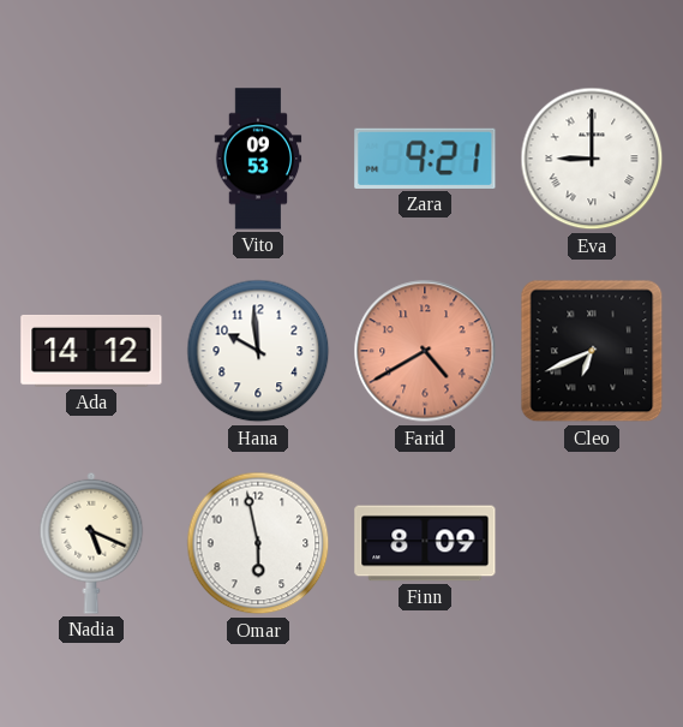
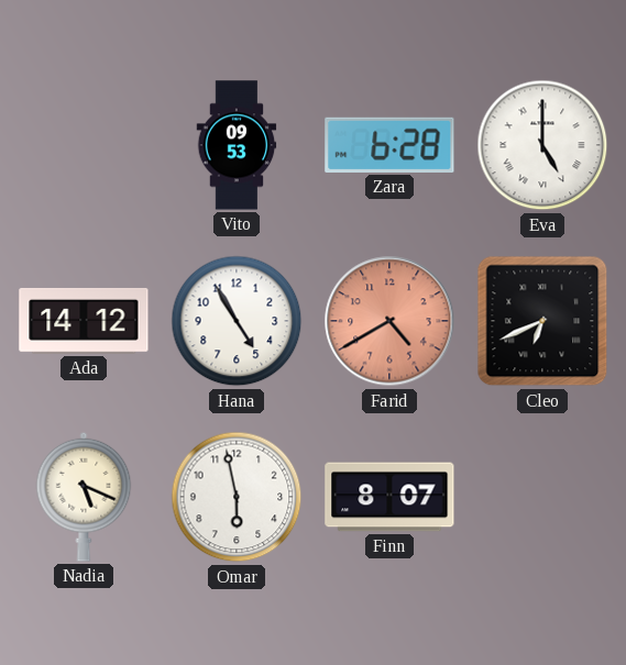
Zara: 9:21 -> 6:28
Eva: 9:00 -> 5:00
Hana: 9:59 -> 4:55
Finn: 8:09 -> 8:07
